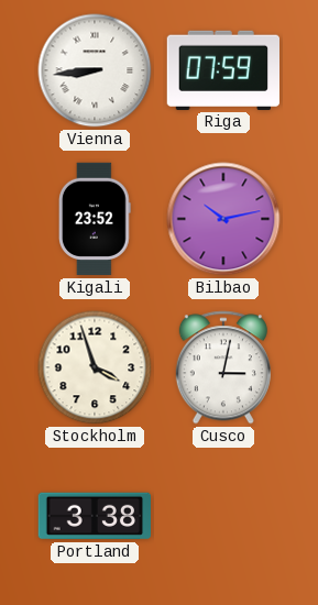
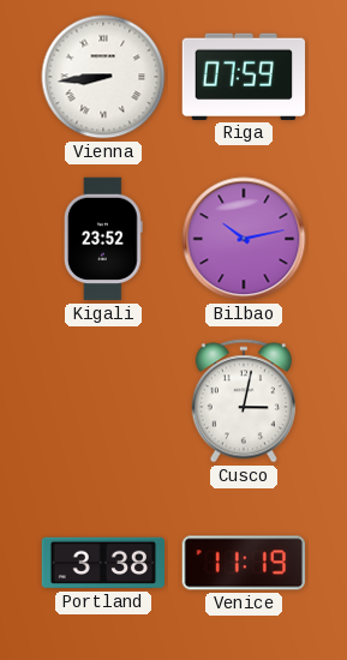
Stockholm: 3:57 -> none
Venice: none -> 11:19
